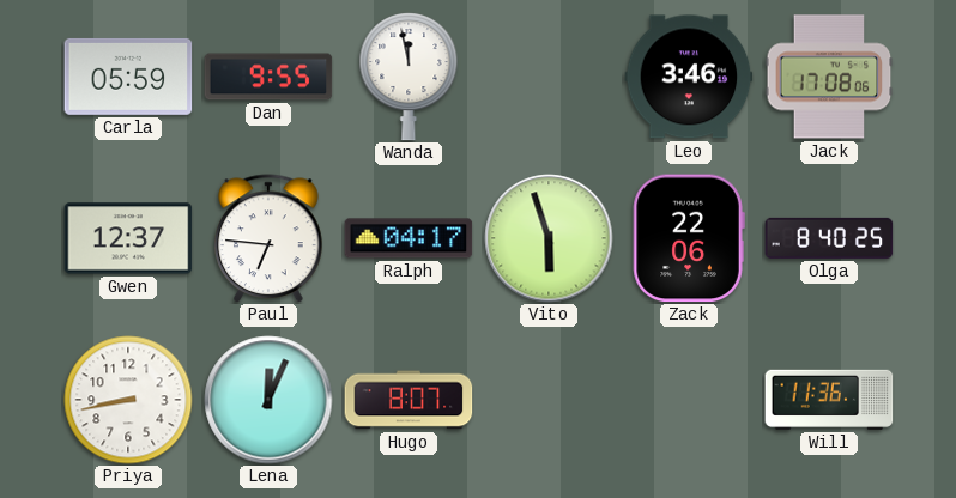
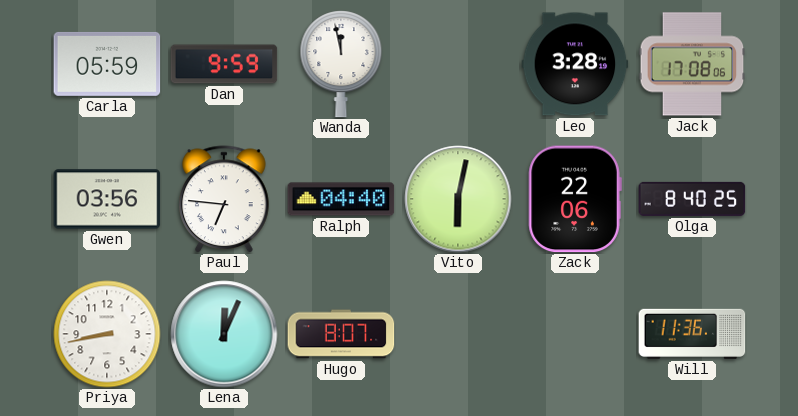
Dan: 9:55 -> 9:59
Leo: 3:46 -> 3:28
Gwen: 12:37 -> 03:56
Ralph: 04:17 -> 04:40
Vito: 5:57 -> 6:02
